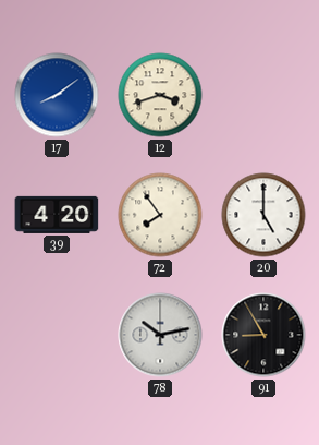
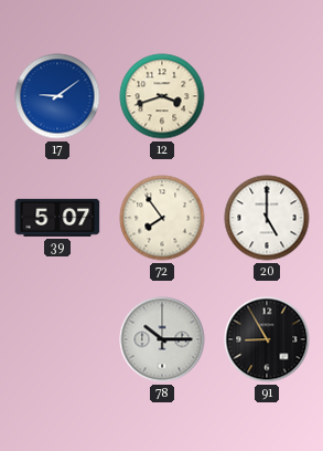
17: 8:09 -> 9:09
39: 4:20 -> 5:07
78: 10:13 -> 10:15
